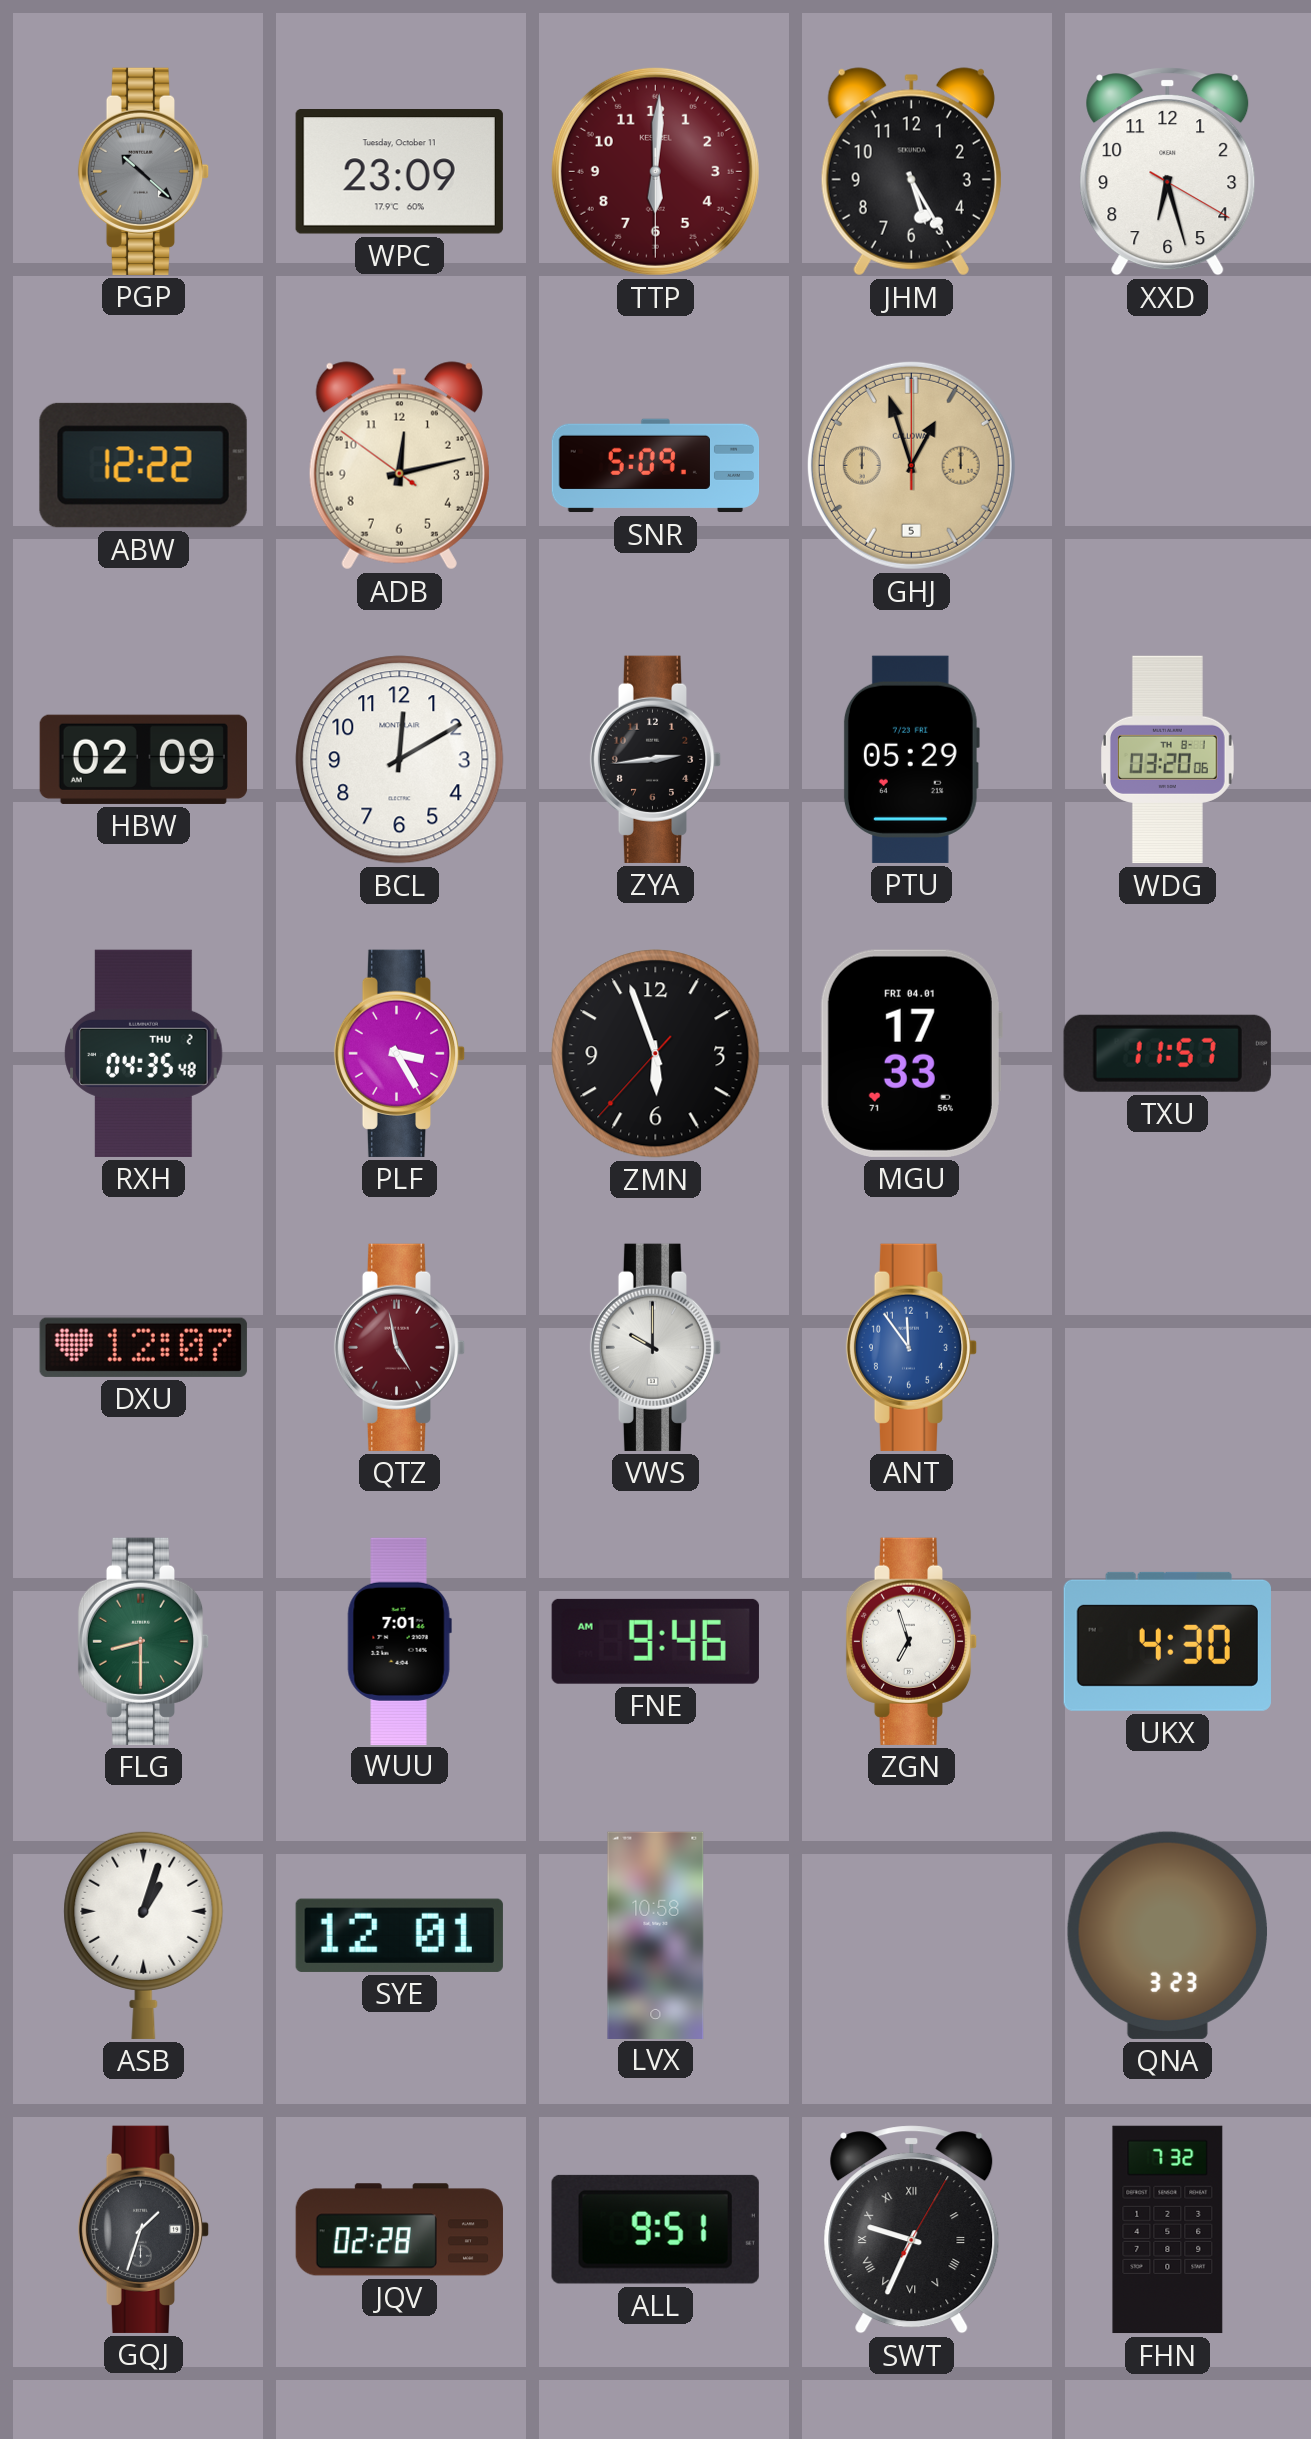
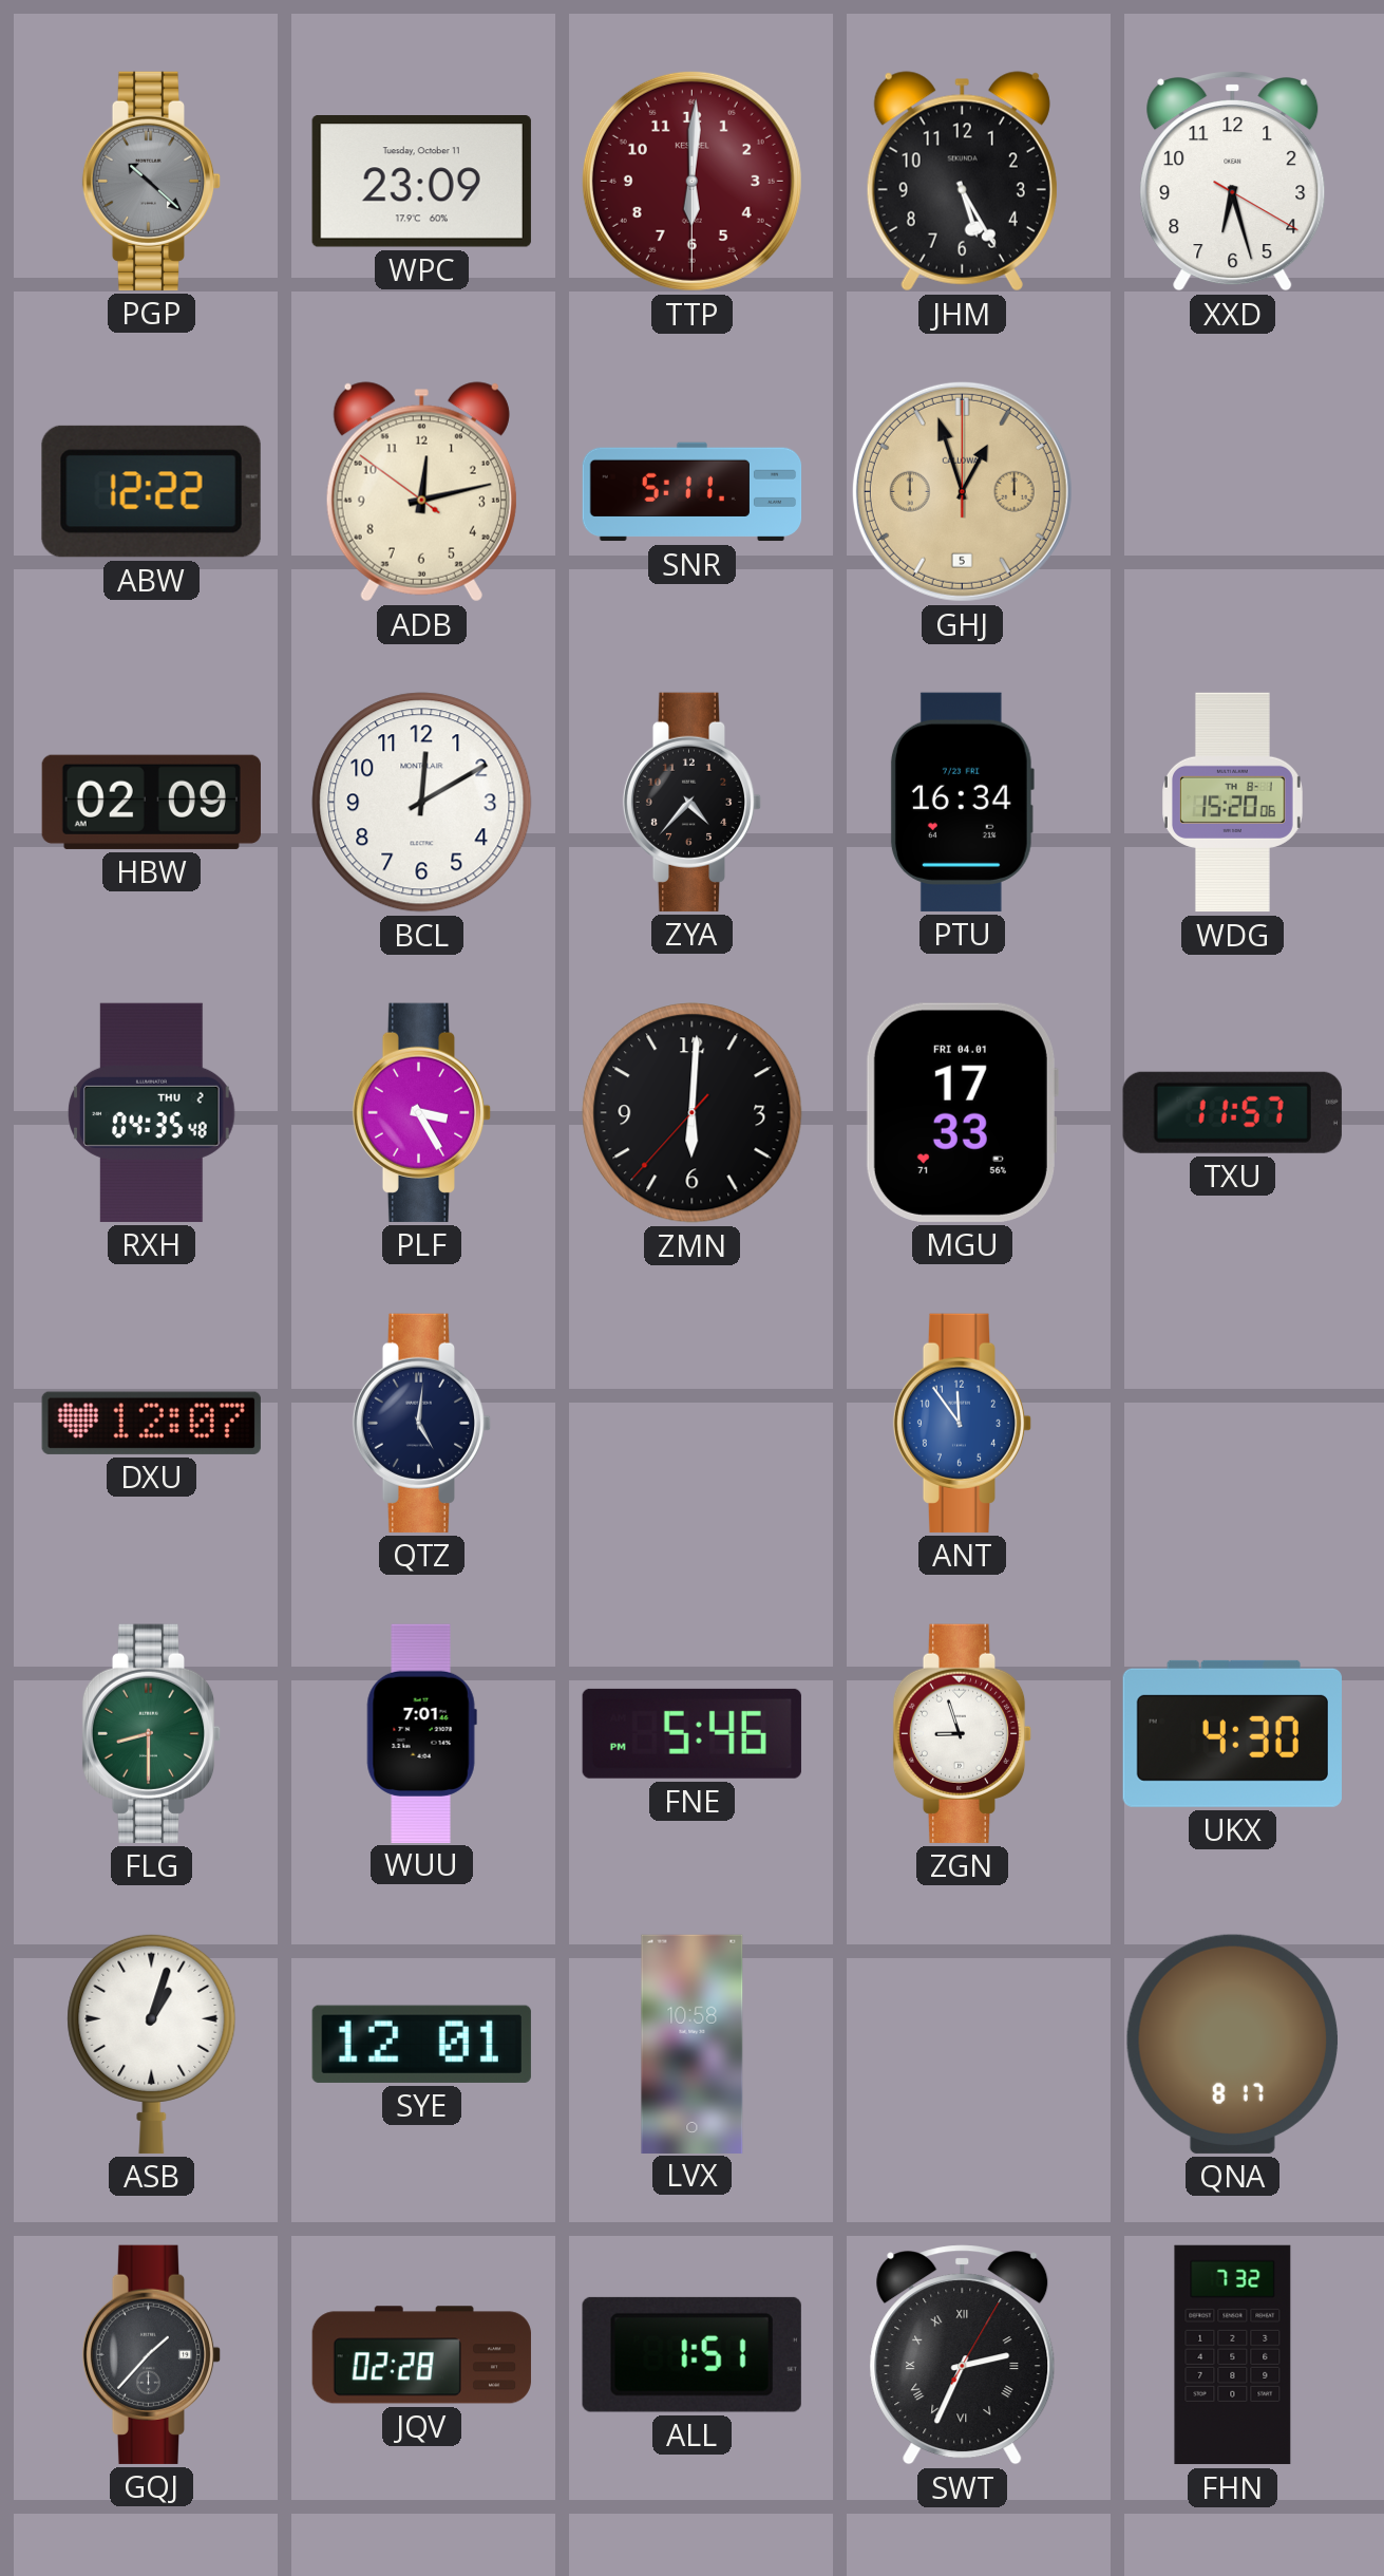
SNR: 5:09 -> 5:11
ZYA: 2:44 -> 4:37
PTU: 05:29 -> 16:34
WDG: 03:20 -> 15:20
ZMN: 5:56 -> 6:00
QTZ: 4:58 -> 5:01
QTZ dial: burgundy -> navy
VWS: 10:00 -> none
FNE: 9:46 -> 5:46
ZGN: 6:57 -> 8:57
QNA: 3:23 -> 8:17
GQJ: 1:33 -> 1:37
ALL: 9:51 -> 1:51
SWT: 9:34 -> 2:34
